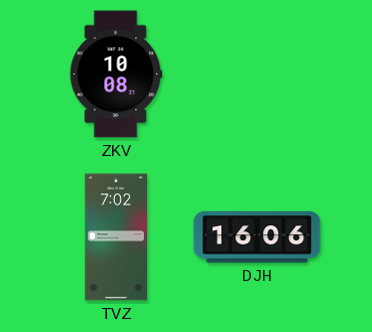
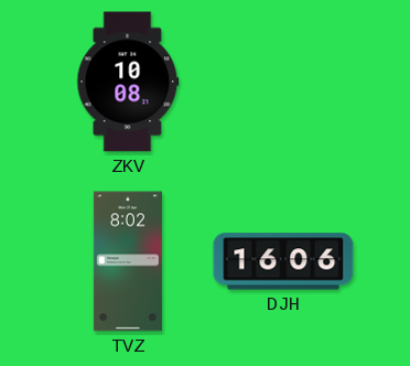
TVZ: 7:02 -> 8:02
